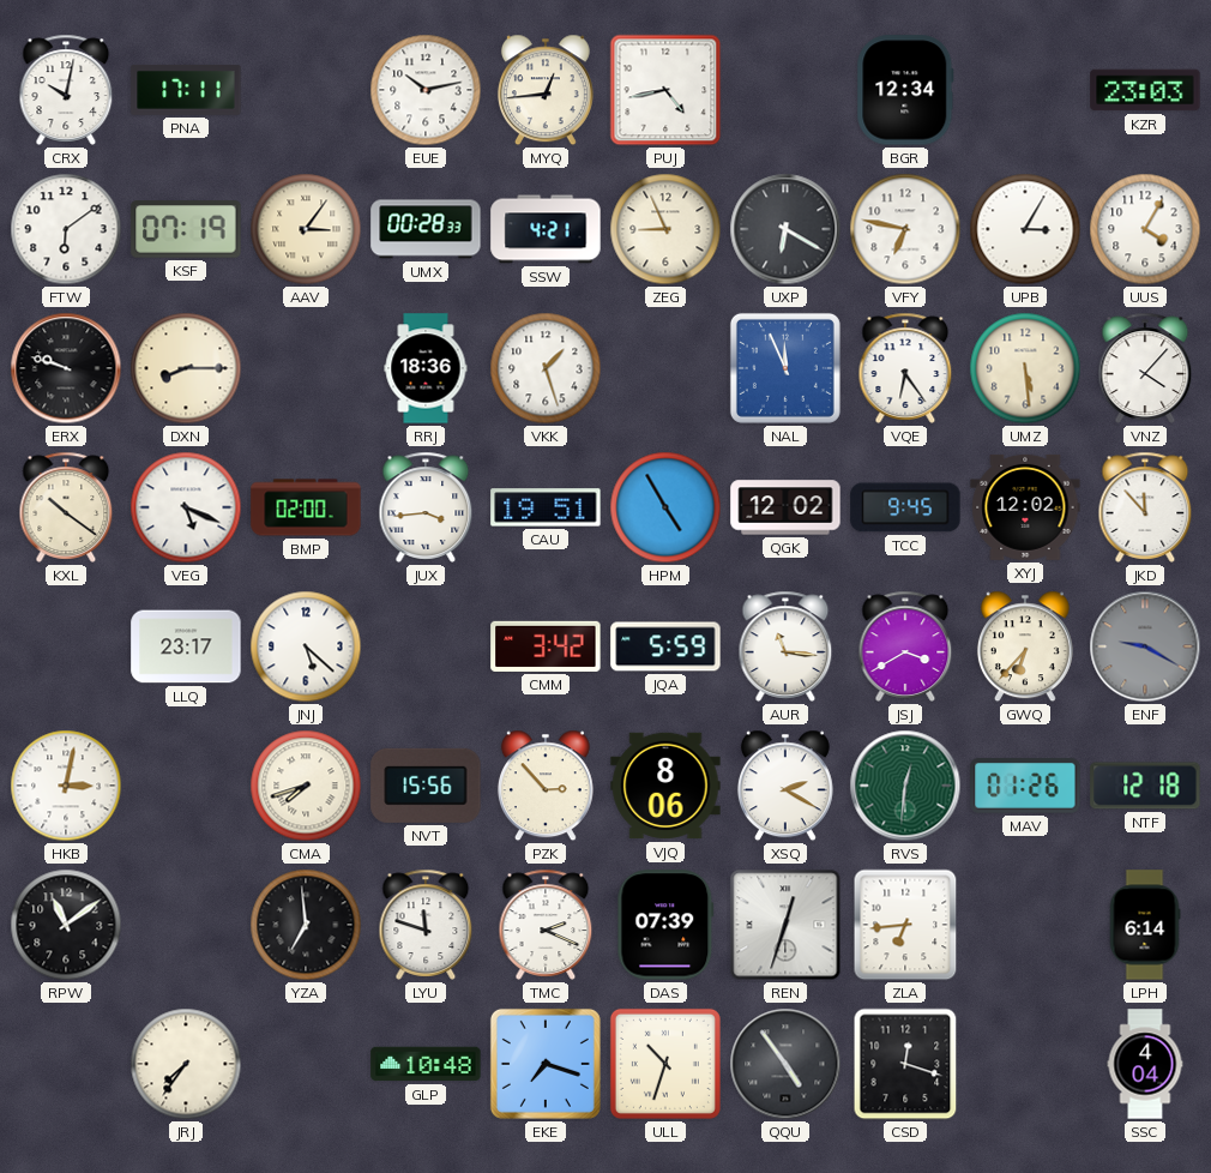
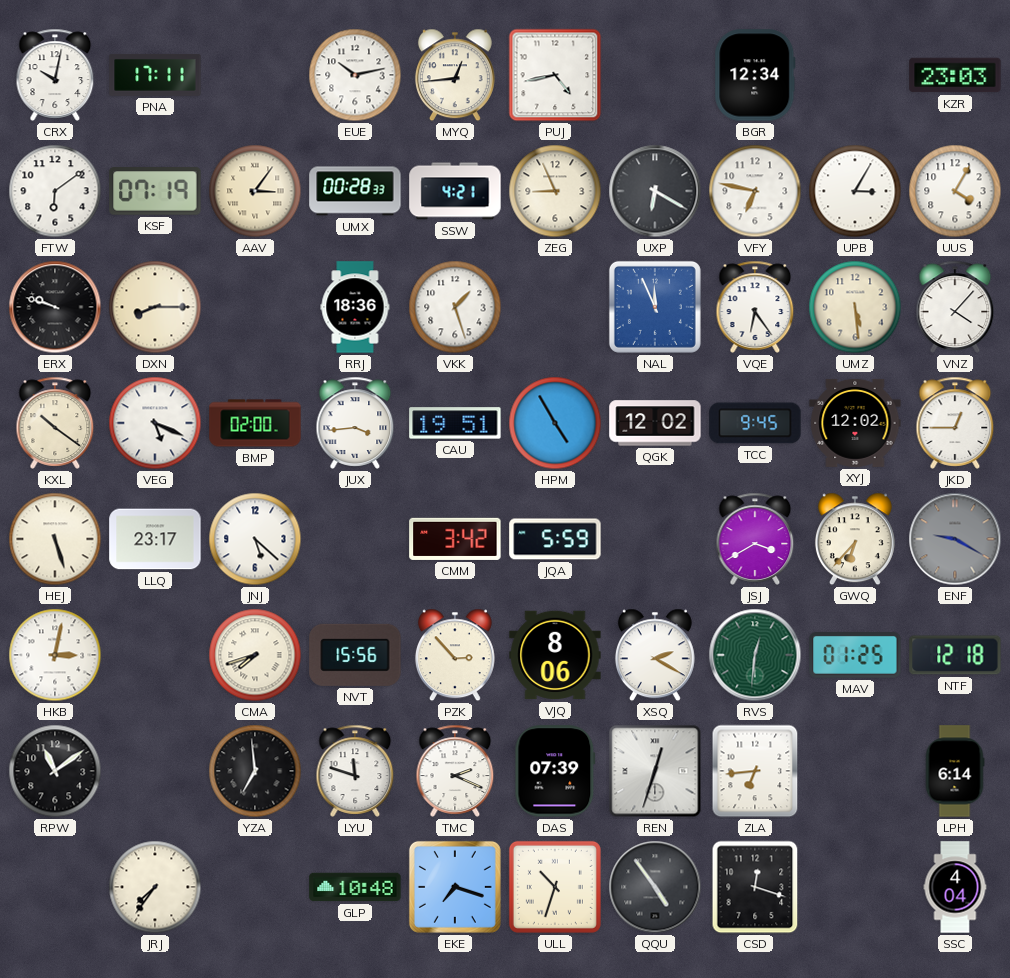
JKD: 11:53 -> 12:45
HEJ: none -> 5:27
AUR: 11:16 -> none
MAV: 01:26 -> 01:25
